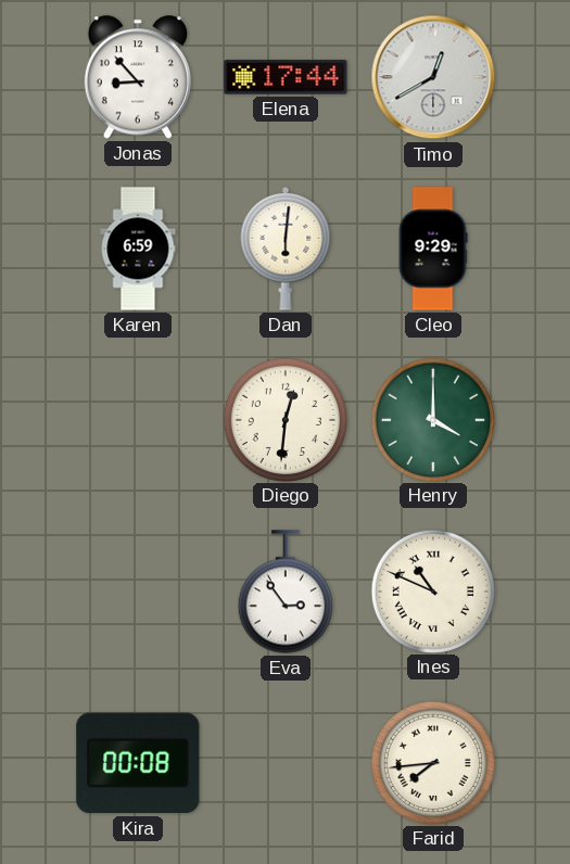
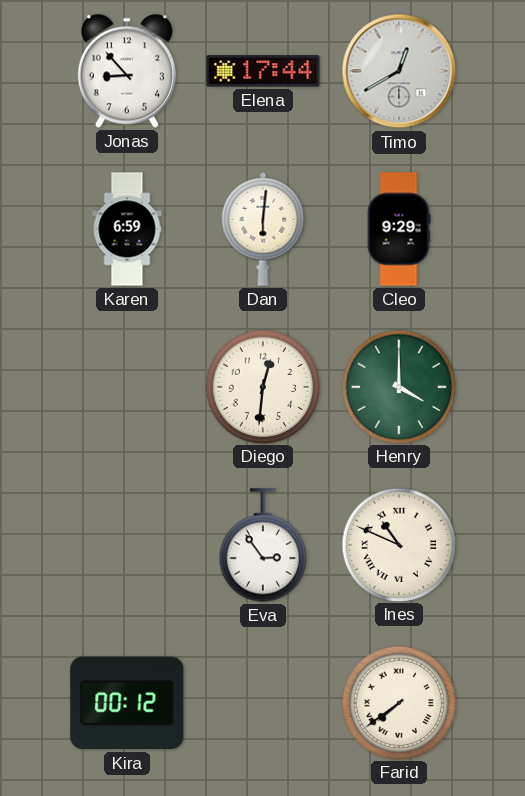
Kira: 00:08 -> 00:12
Farid: 7:44 -> 7:39
